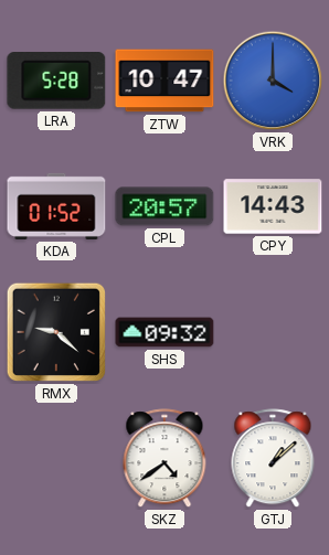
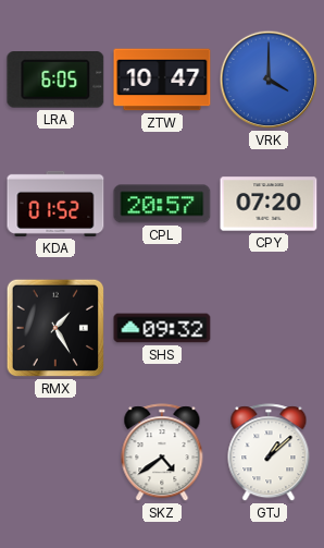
LRA: 5:28 -> 6:05
CPY: 14:43 -> 07:20
RMX: 9:22 -> 1:25
